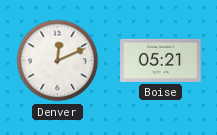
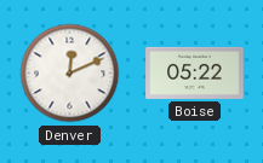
Boise: 05:21 -> 05:22
